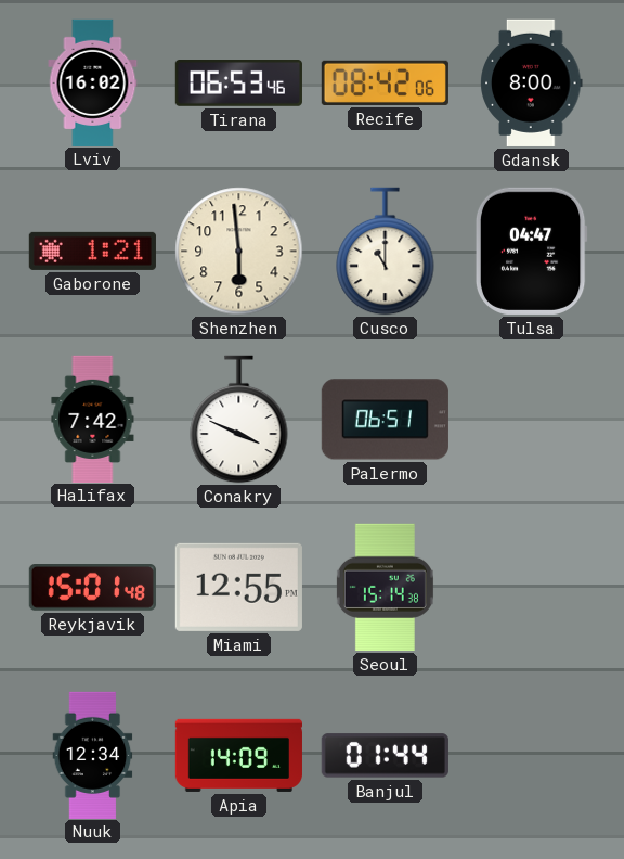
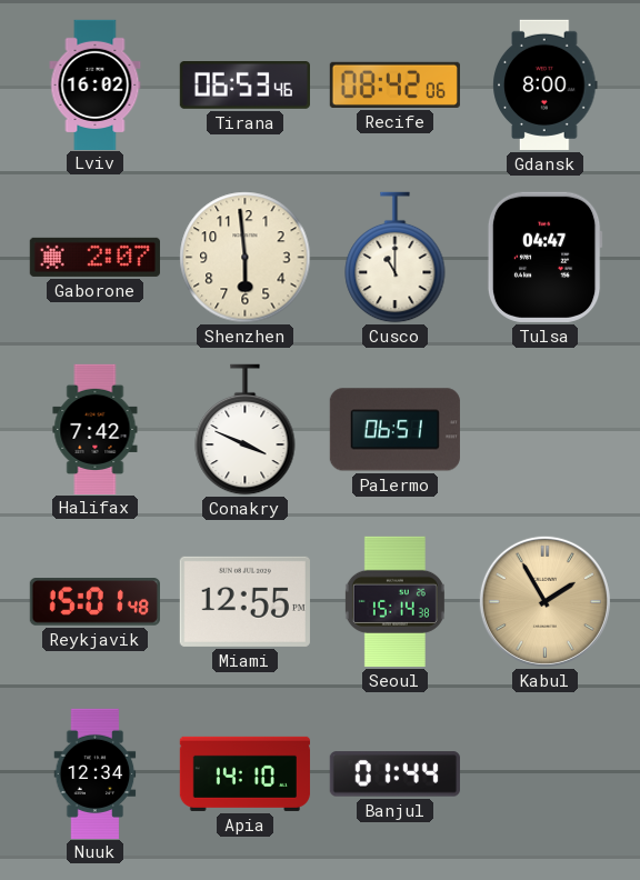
Gaborone: 1:21 -> 2:07
Kabul: none -> 1:55
Apia: 14:09 -> 14:10
